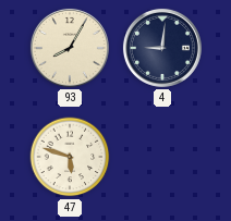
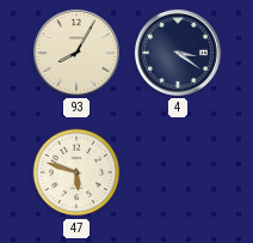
4: 9:01 -> 3:21
